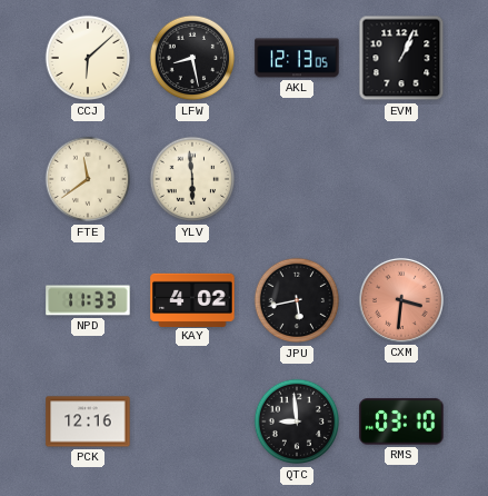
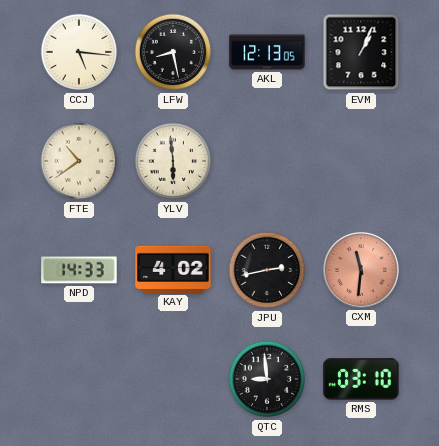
CCJ: 6:08 -> 5:16
FTE: 11:39 -> 10:39
NPD: 11:33 -> 14:33
JPU: 5:43 -> 2:43
CXM: 3:31 -> 11:31
PCK: 12:16 -> none
